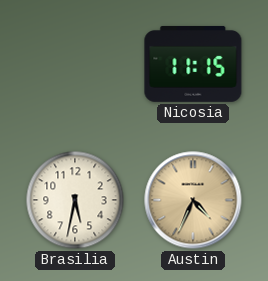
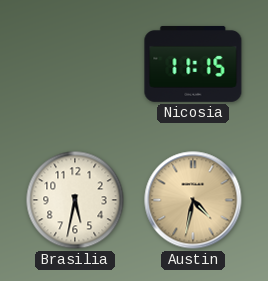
Austin: 4:34 -> 4:32
